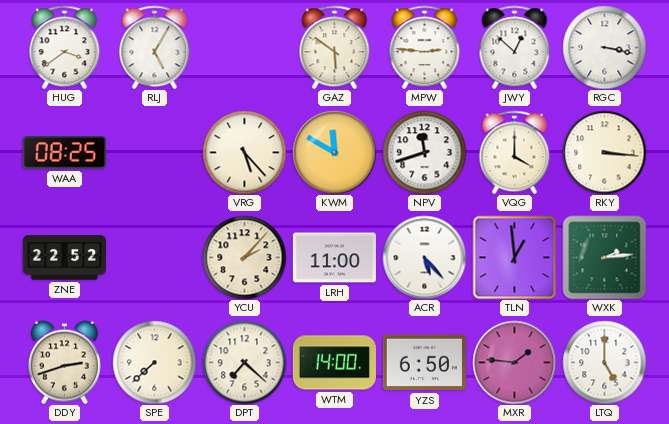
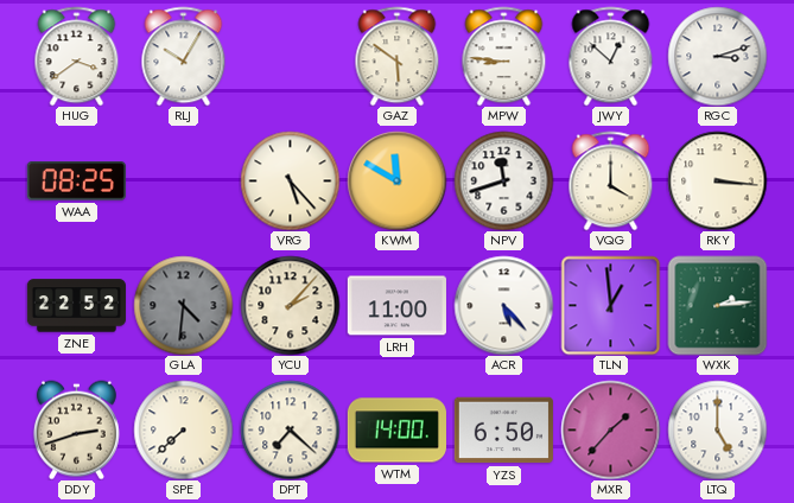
RLJ: 5:05 -> 10:05
MPW: 2:46 -> 8:46
RGC: 3:17 -> 3:12
GLA: none -> 4:31
MXR: 1:46 -> 1:37
